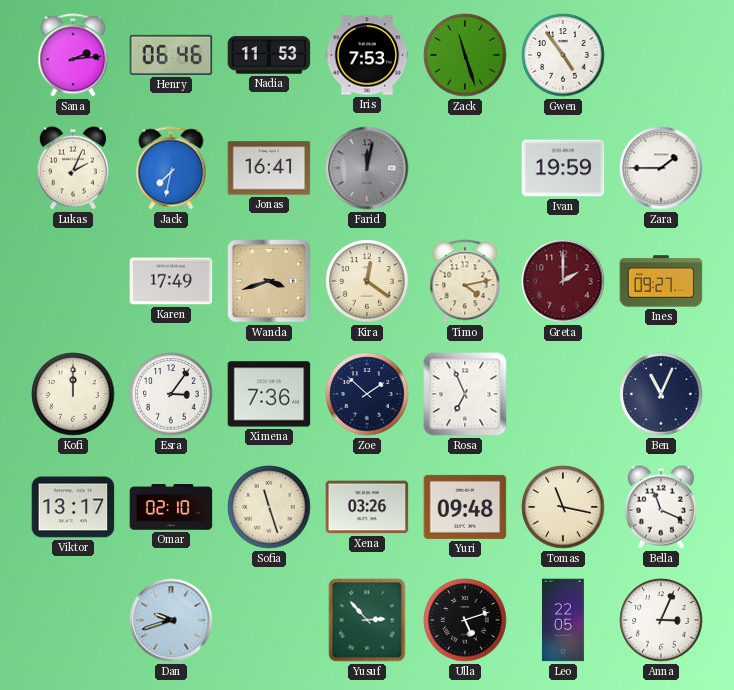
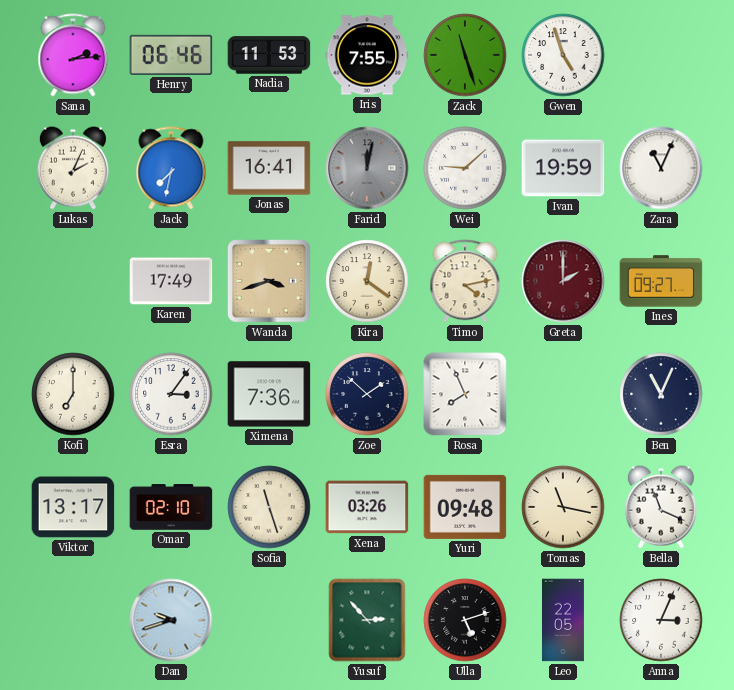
Iris: 7:53 -> 7:55
Gwen: 4:54 -> 4:57
Wei: none -> 9:08
Zara: 1:45 -> 11:04
Kofi: 12:00 -> 7:00
Rosa: 6:56 -> 7:56
